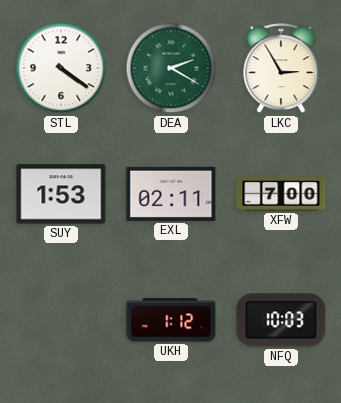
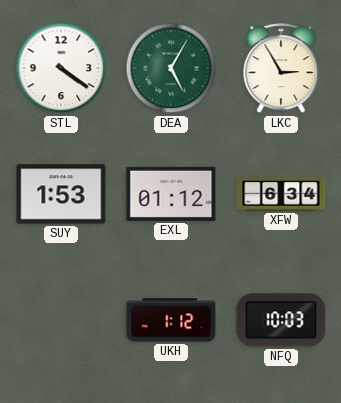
DEA: 2:20 -> 5:05
EXL: 02:11 -> 01:12
XFW: 7:00 -> 6:34
